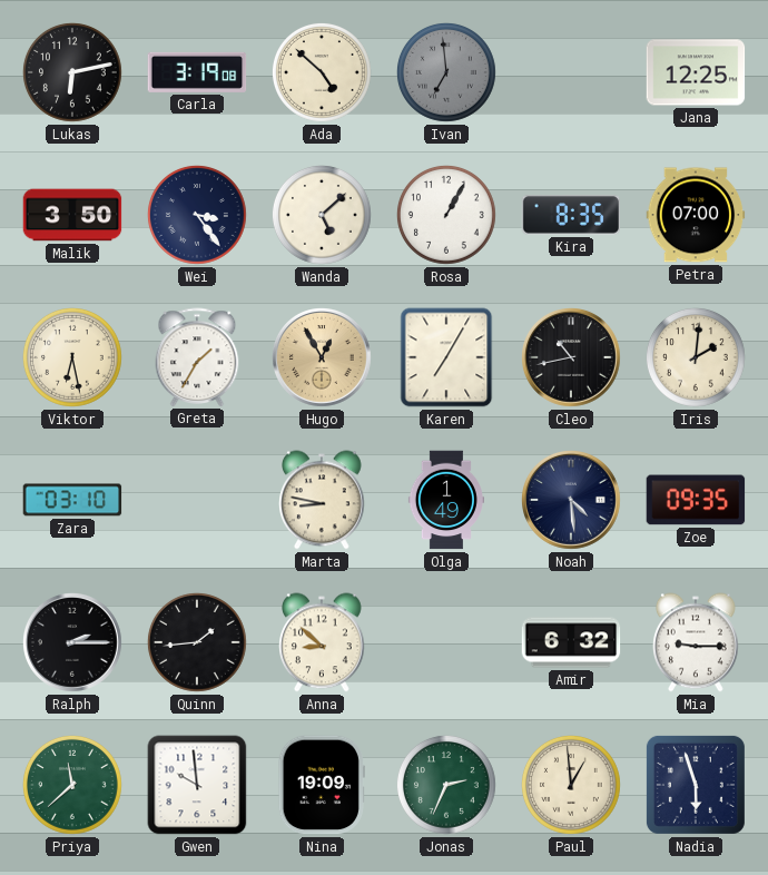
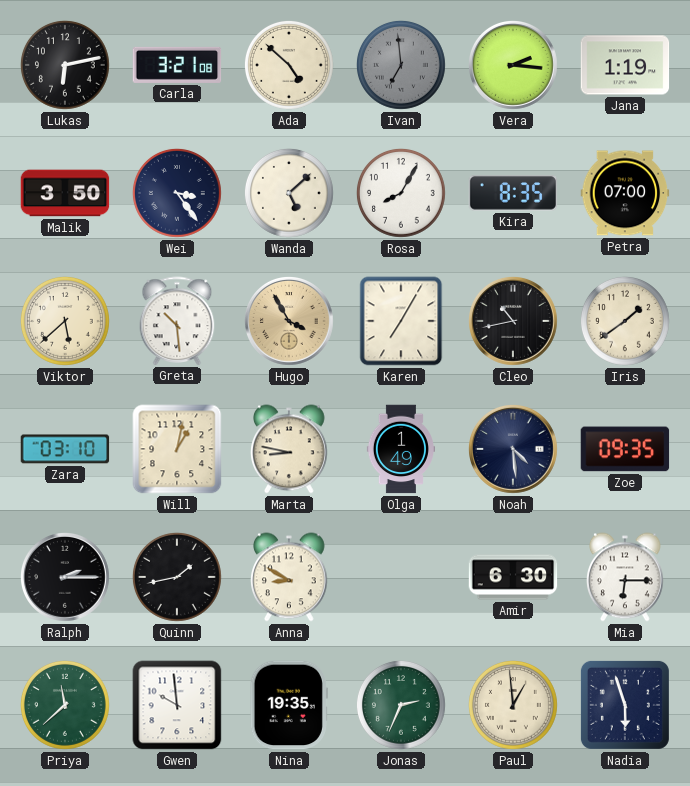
Carla: 3:19 -> 3:21
Vera: none -> 2:16
Jana: 12:25 -> 1:19
Rosa: 1:05 -> 8:05
Viktor: 6:28 -> 5:38
Greta: 1:35 -> 10:29
Hugo: 12:55 -> 3:55
Iris: 2:01 -> 1:39
Will: none -> 1:02
Quinn: 1:44 -> 1:43
Anna: 8:52 -> 8:50
Amir: 6:32 -> 6:30
Mia: 9:15 -> 6:15
Nina: 19:09 -> 19:35
